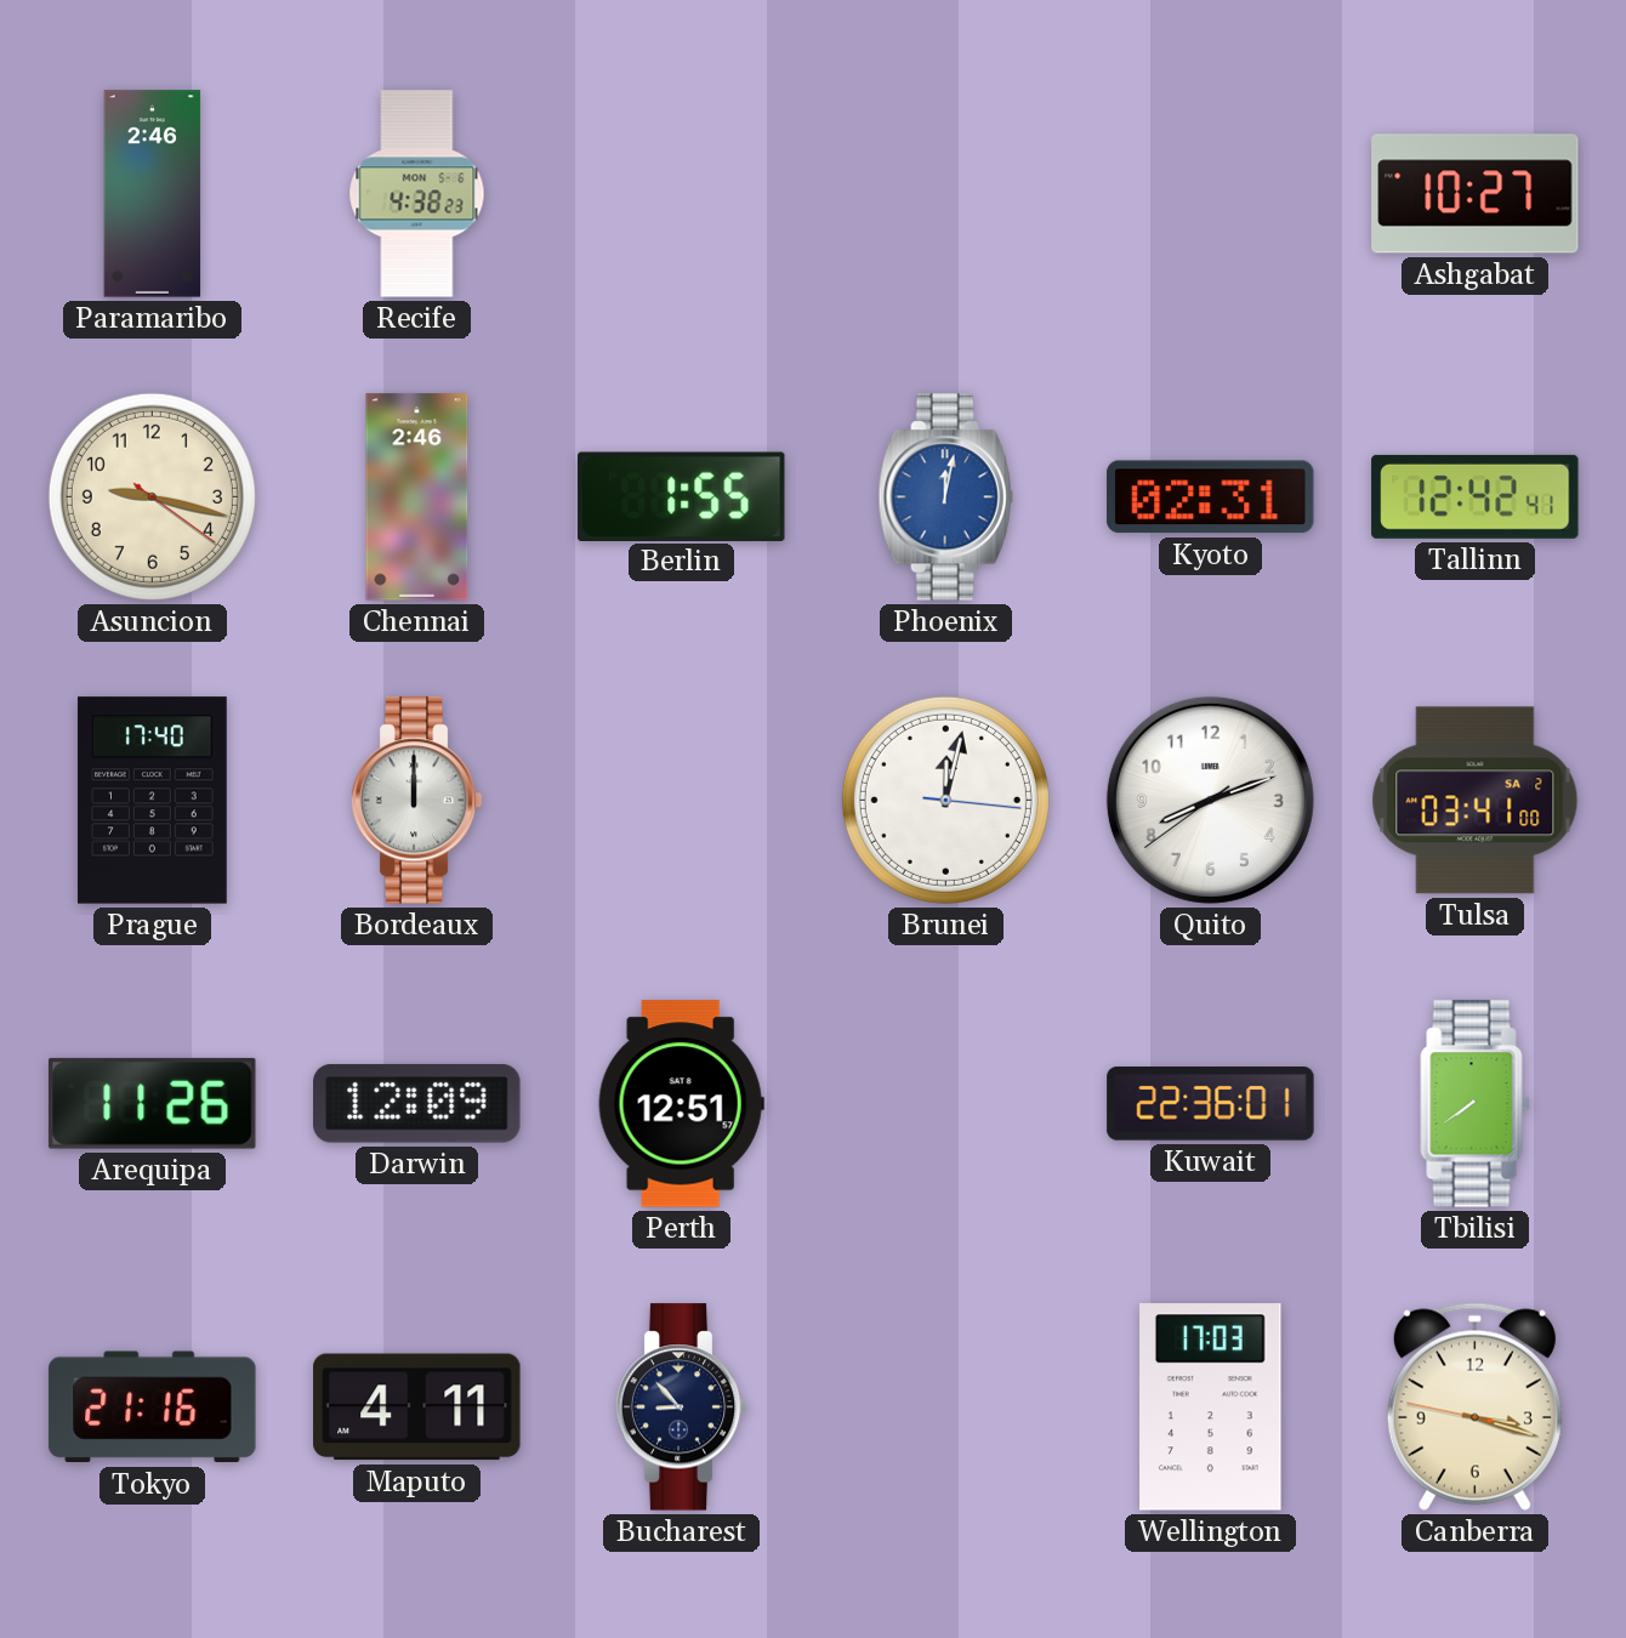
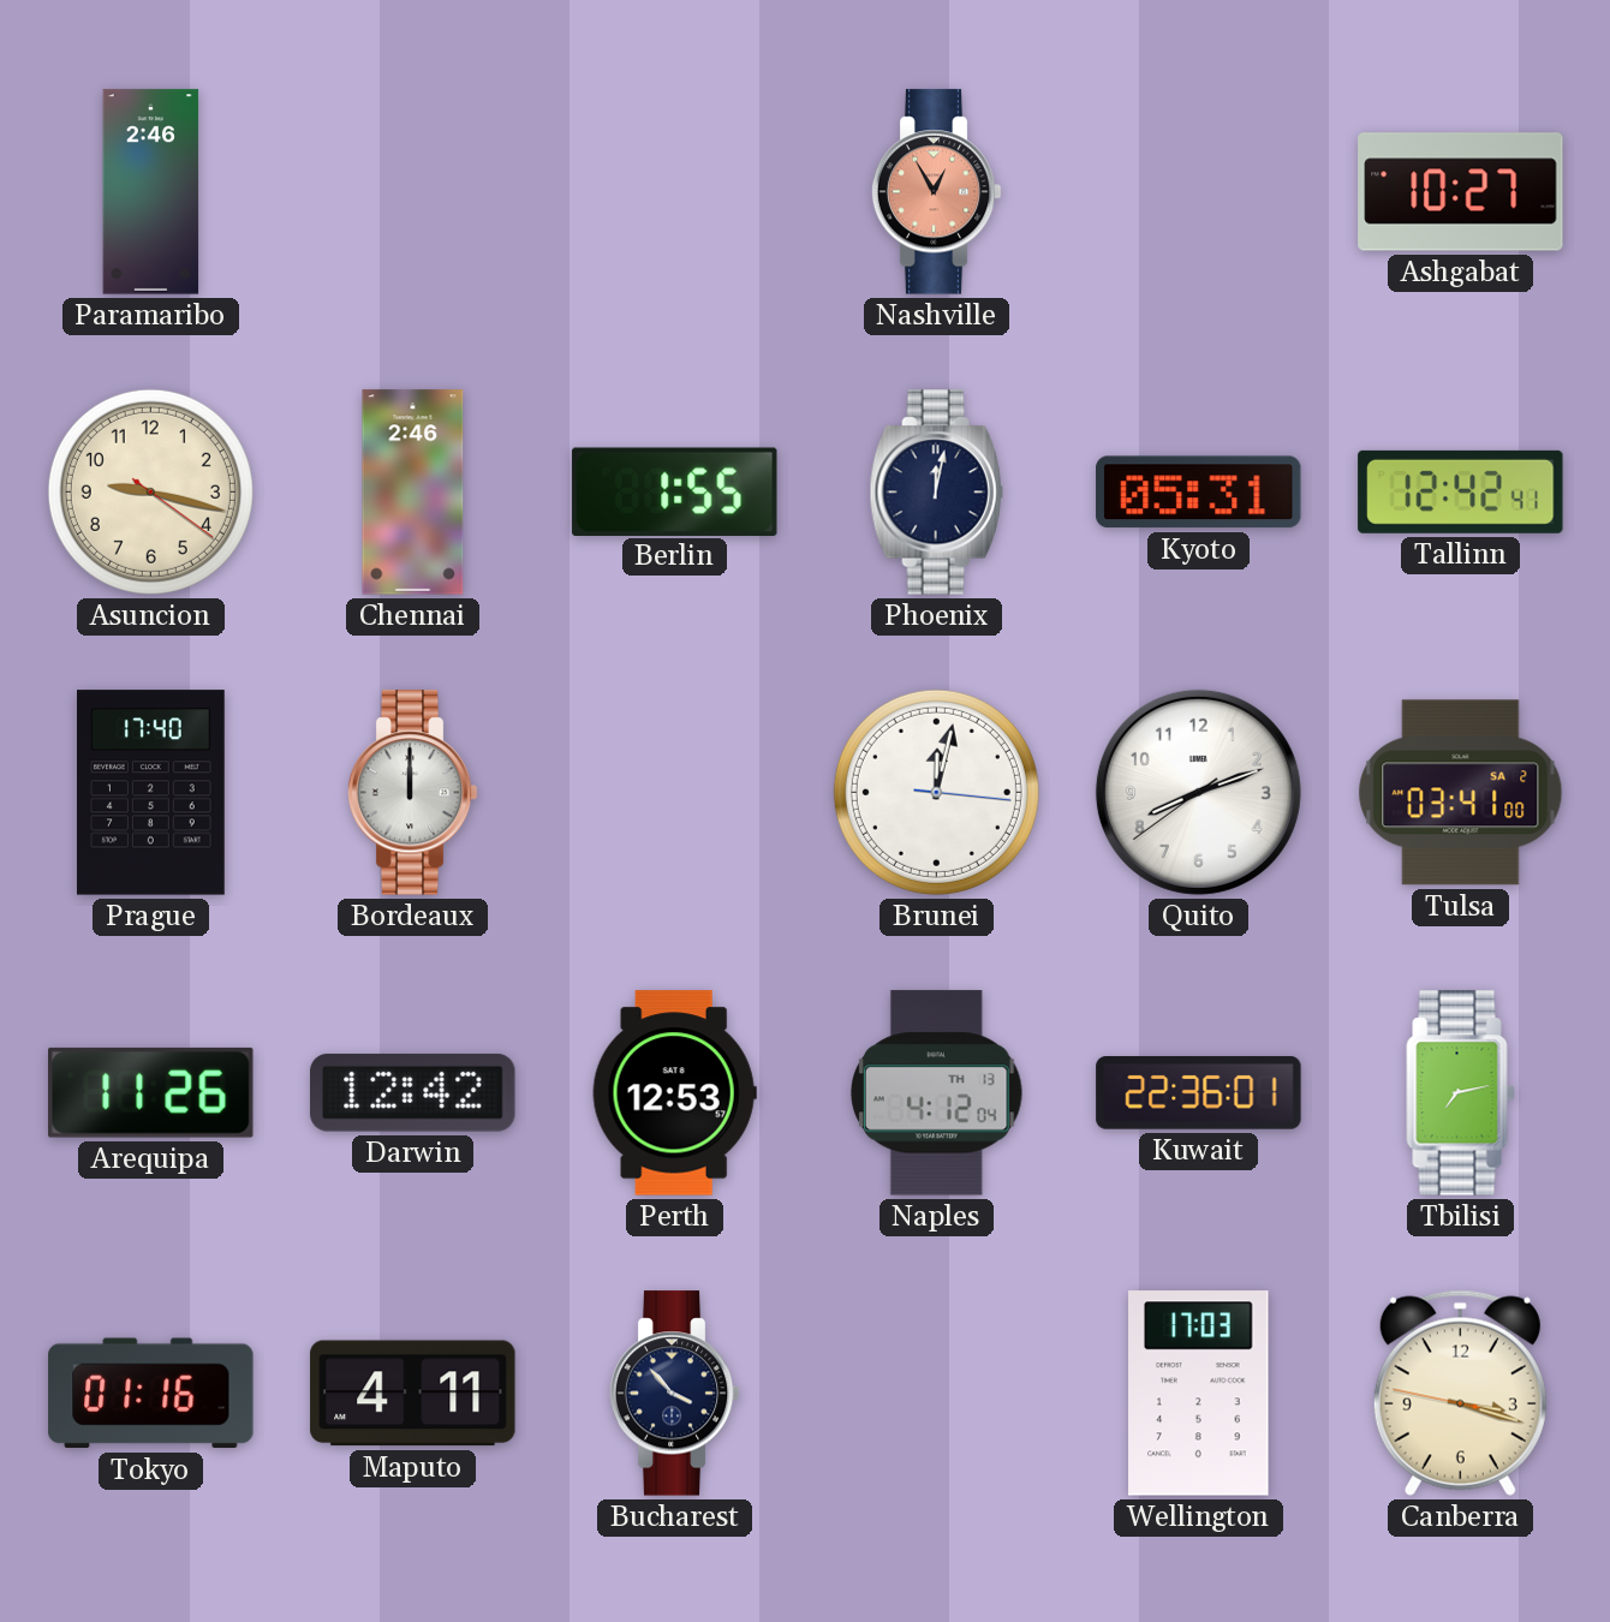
Recife: 4:38 -> none
Nashville: none -> 12:55
Phoenix dial: blue -> navy
Kyoto: 02:31 -> 05:31
Darwin: 12:09 -> 12:42
Perth: 12:51 -> 12:53
Naples: none -> 4:12
Tbilisi: 7:39 -> 7:13
Tokyo: 21:16 -> 01:16
Bucharest: 8:53 -> 3:53
